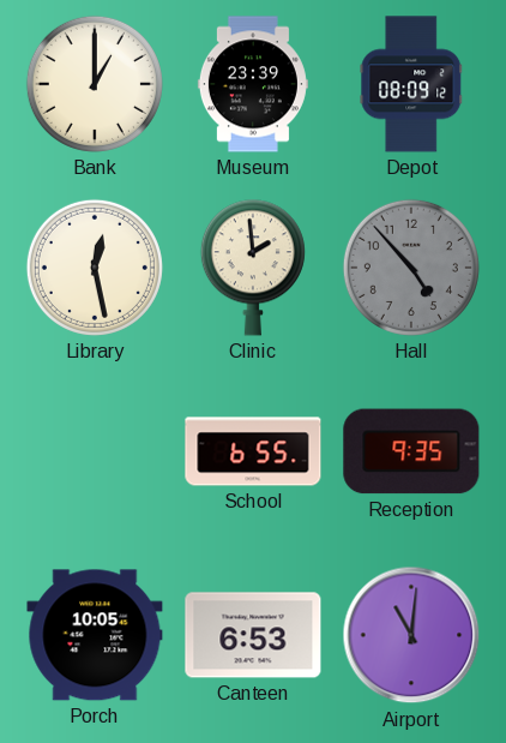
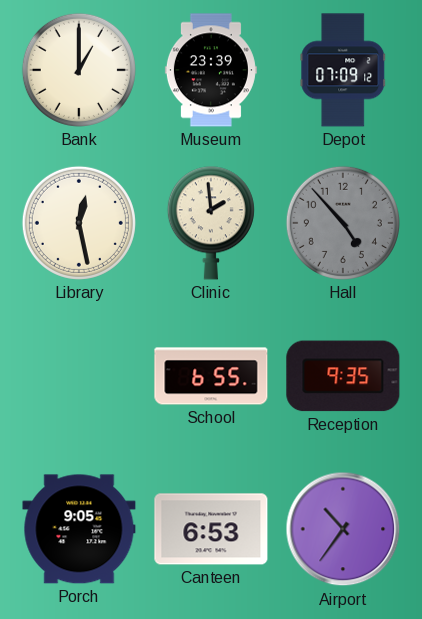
Depot: 08:09 -> 07:09
Porch: 10:05 -> 9:05
Airport: 11:01 -> 10:36
